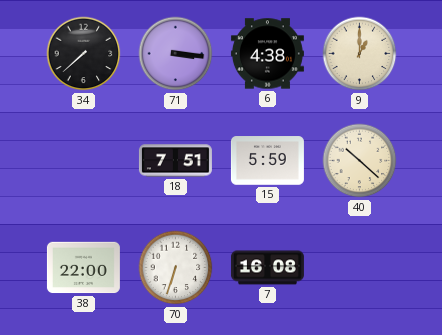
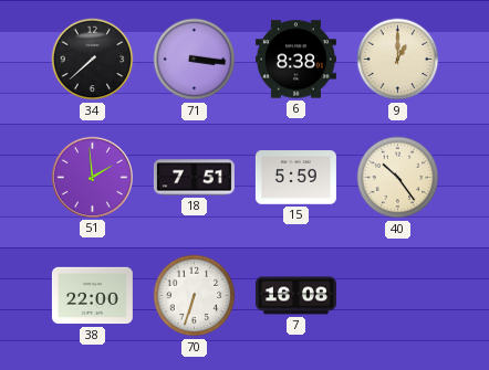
6: 4:38 -> 8:38
51: none -> 1:59
40: 10:22 -> 10:24
